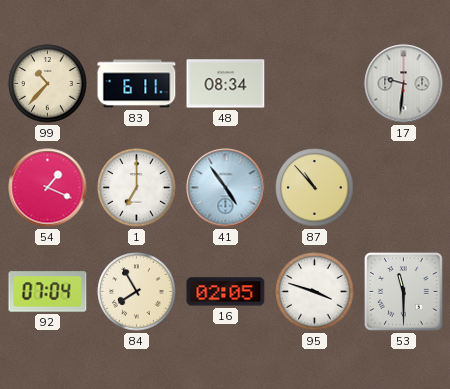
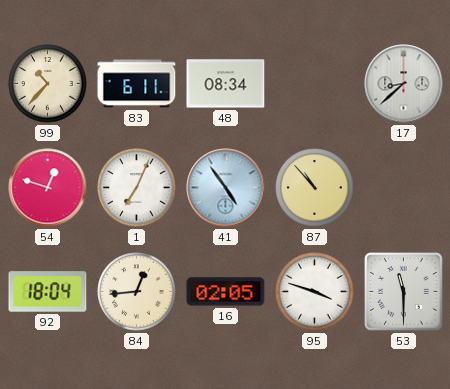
17: 9:31 -> 8:38
54: 1:19 -> 12:48
1: 7:00 -> 7:04
92: 07:04 -> 18:04
84: 7:55 -> 12:44
